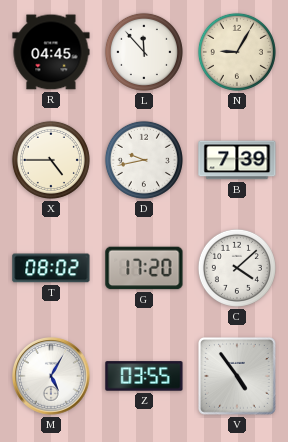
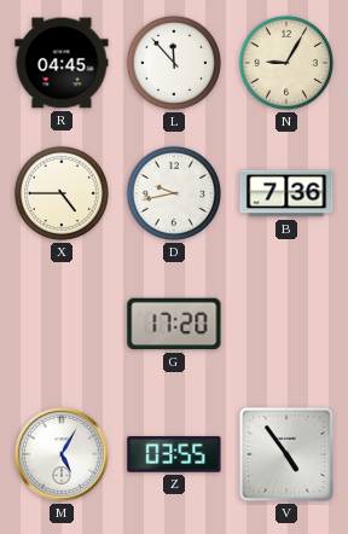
B: 7:39 -> 7:36
T: 08:02 -> none
C: 4:08 -> none
